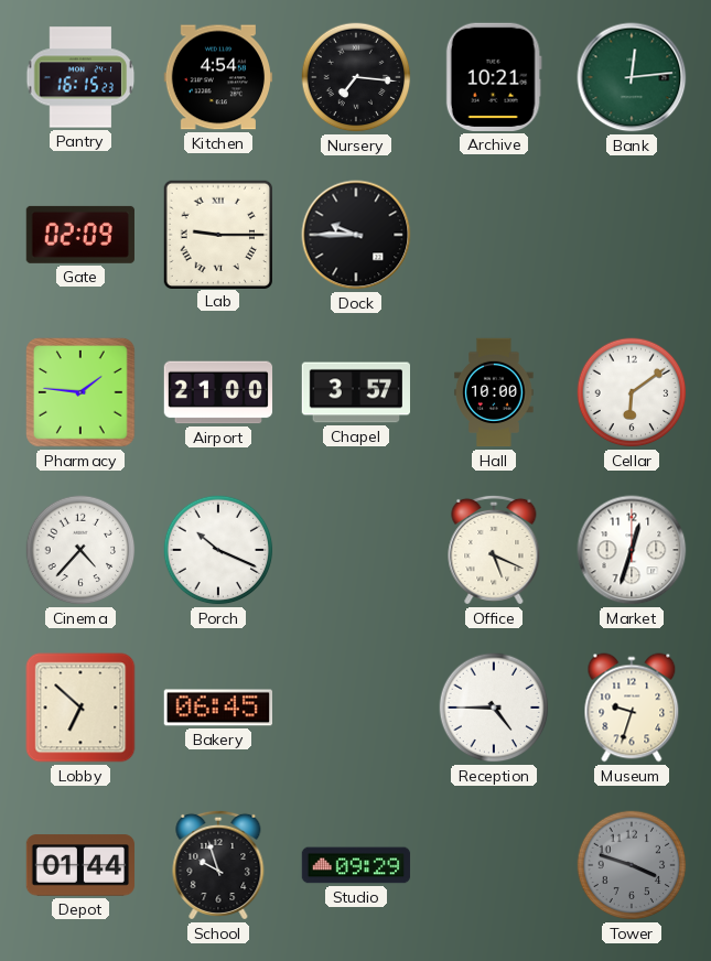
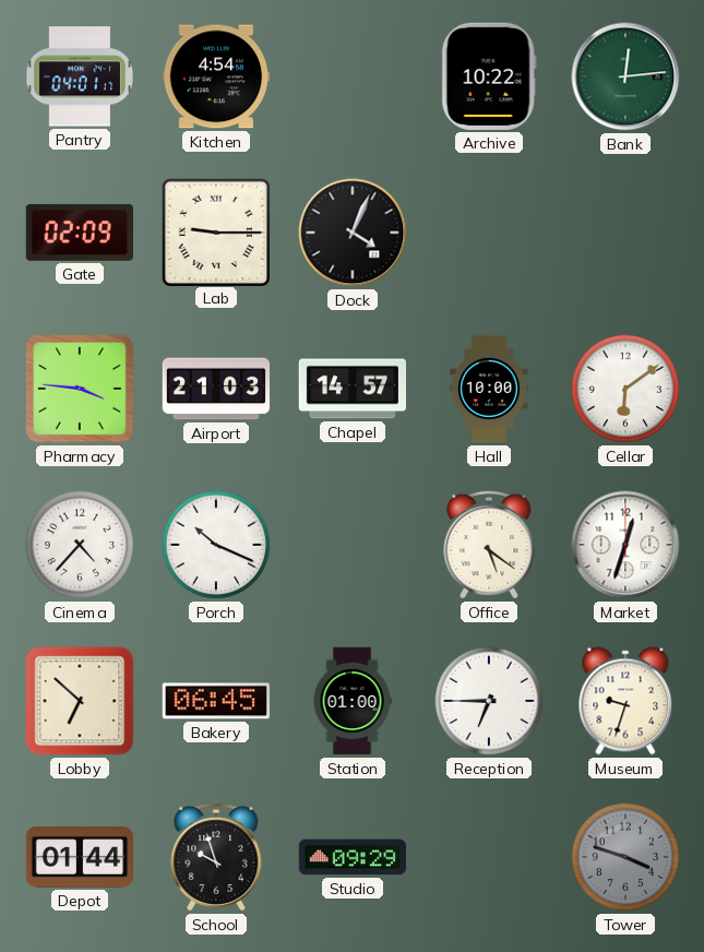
Pantry: 16:15 -> 04:01
Nursery: 7:16 -> none
Archive: 10:21 -> 10:22
Dock: 9:45 -> 4:04
Pharmacy: 1:46 -> 3:46
Airport: 21:00 -> 21:03
Chapel: 3:57 -> 14:57
Office: 5:19 -> 5:21
Station: none -> 01:00
Reception: 4:45 -> 6:45
